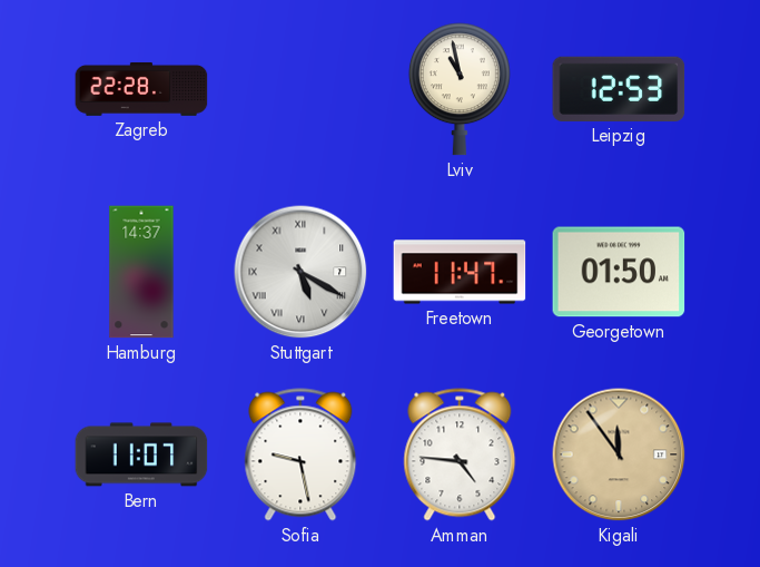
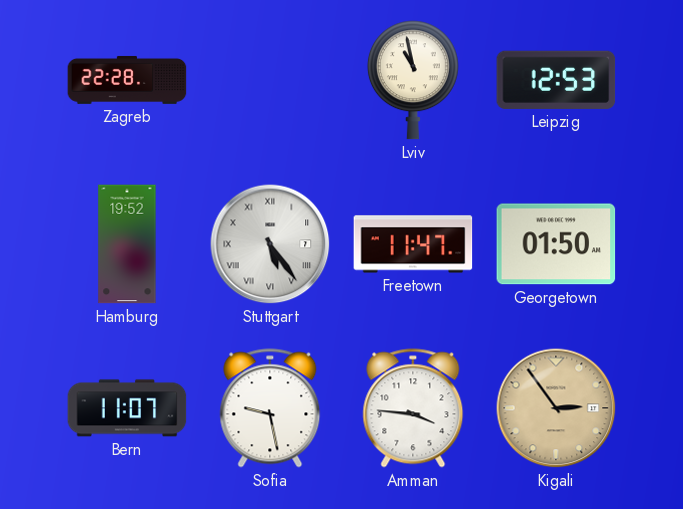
Hamburg: 14:37 -> 19:52
Stuttgart: 5:20 -> 5:24
Amman: 4:46 -> 3:46
Kigali: 11:54 -> 2:54
